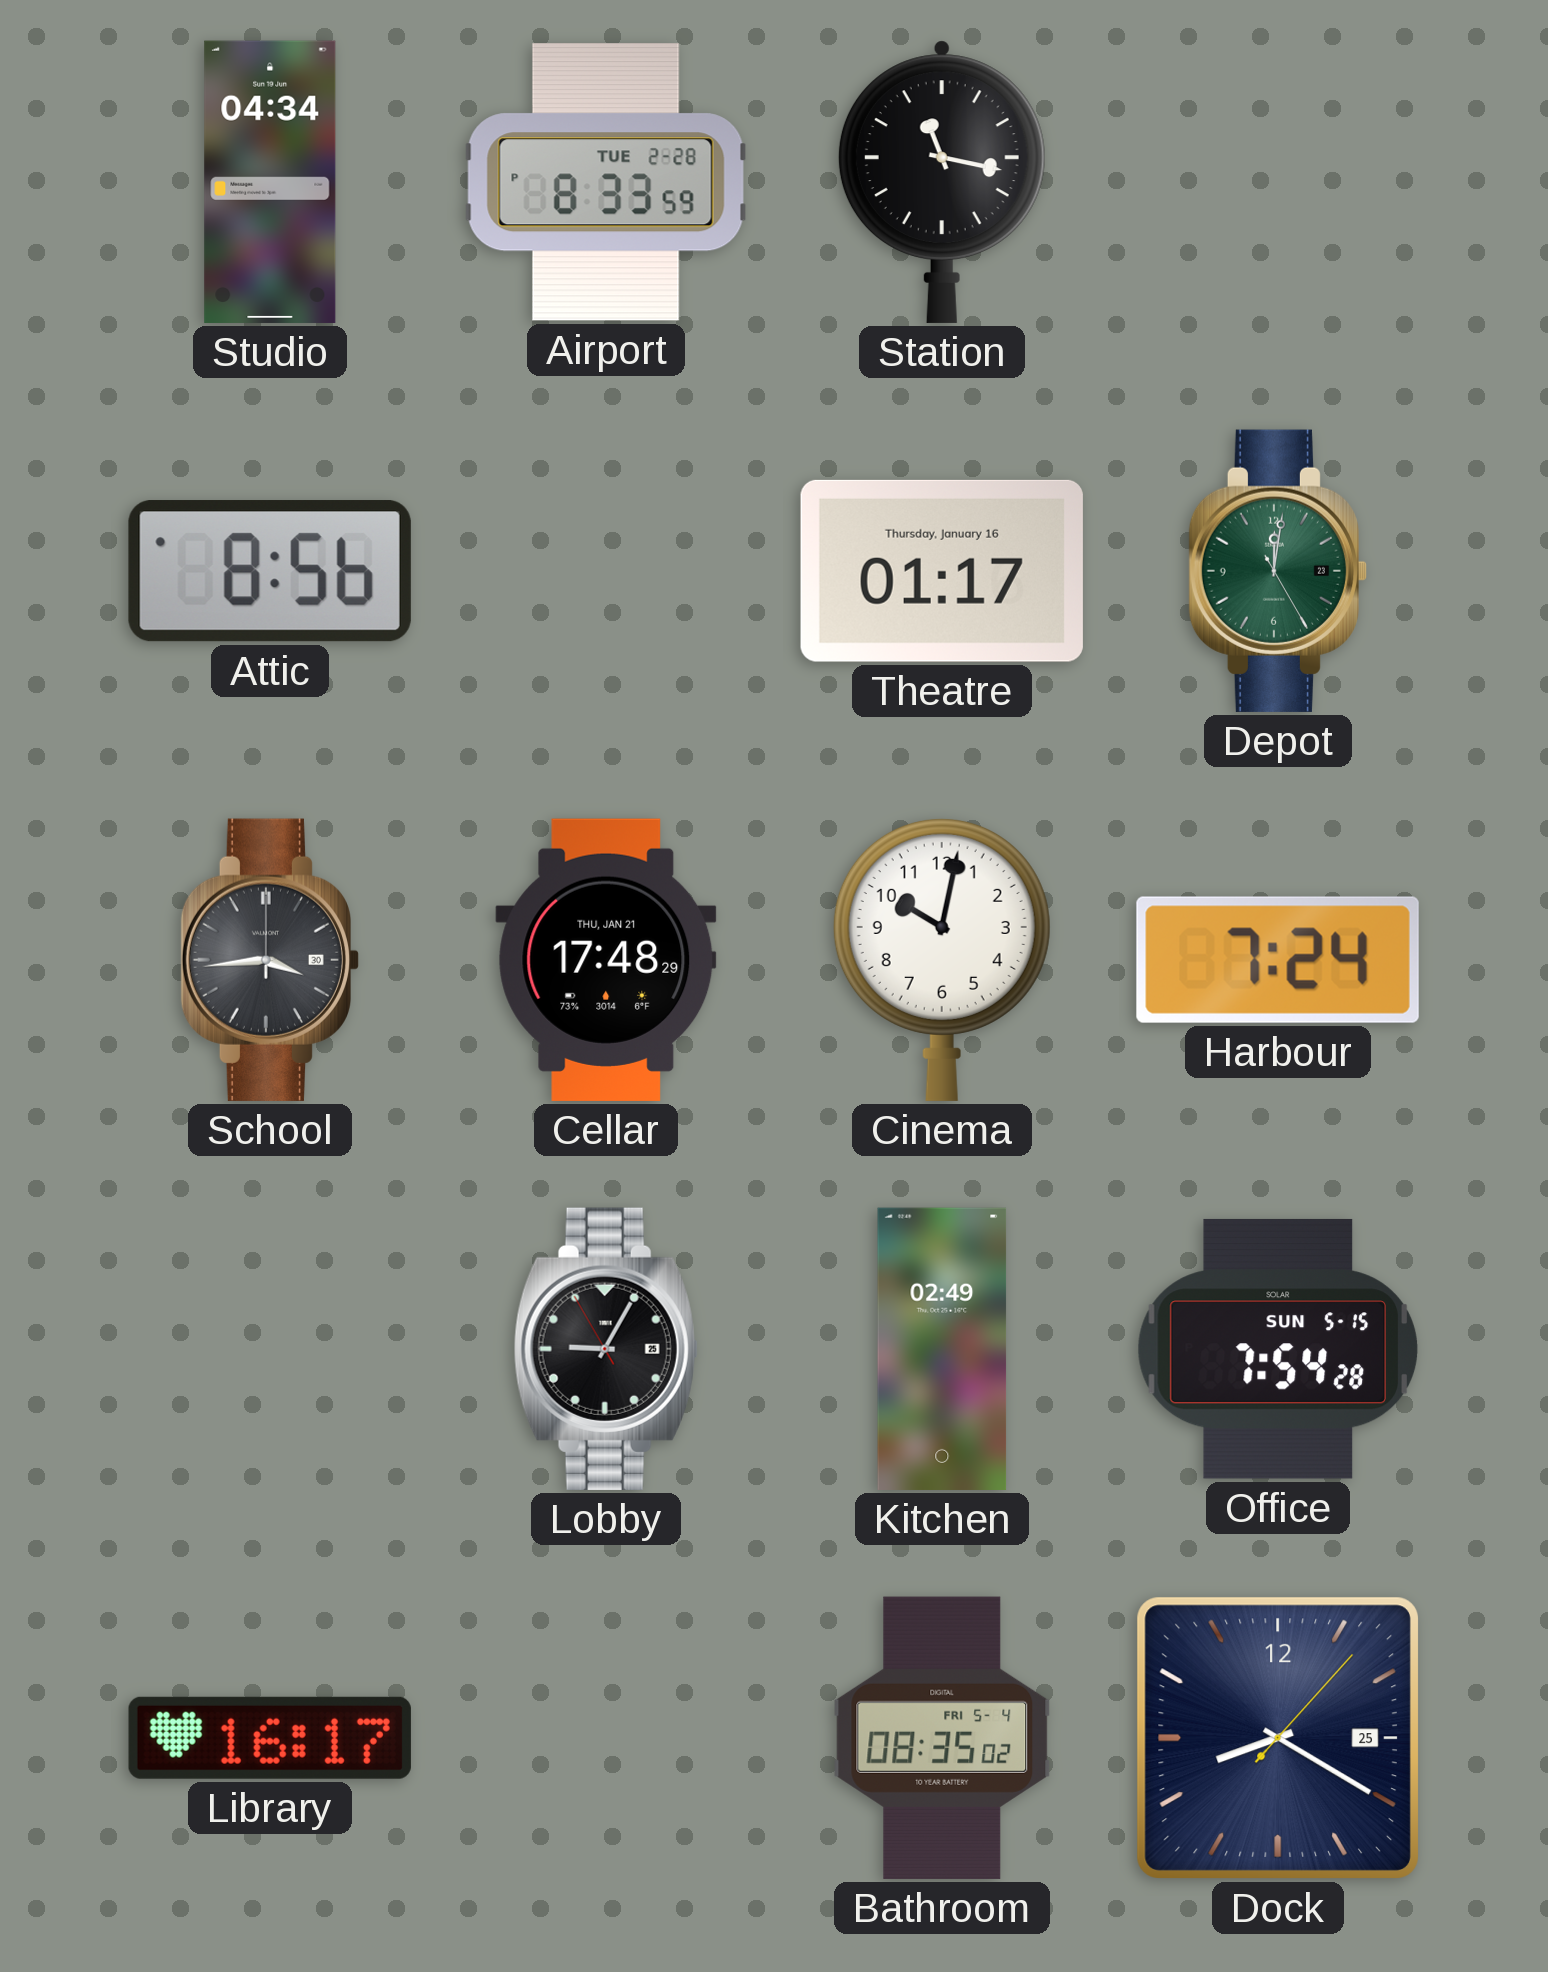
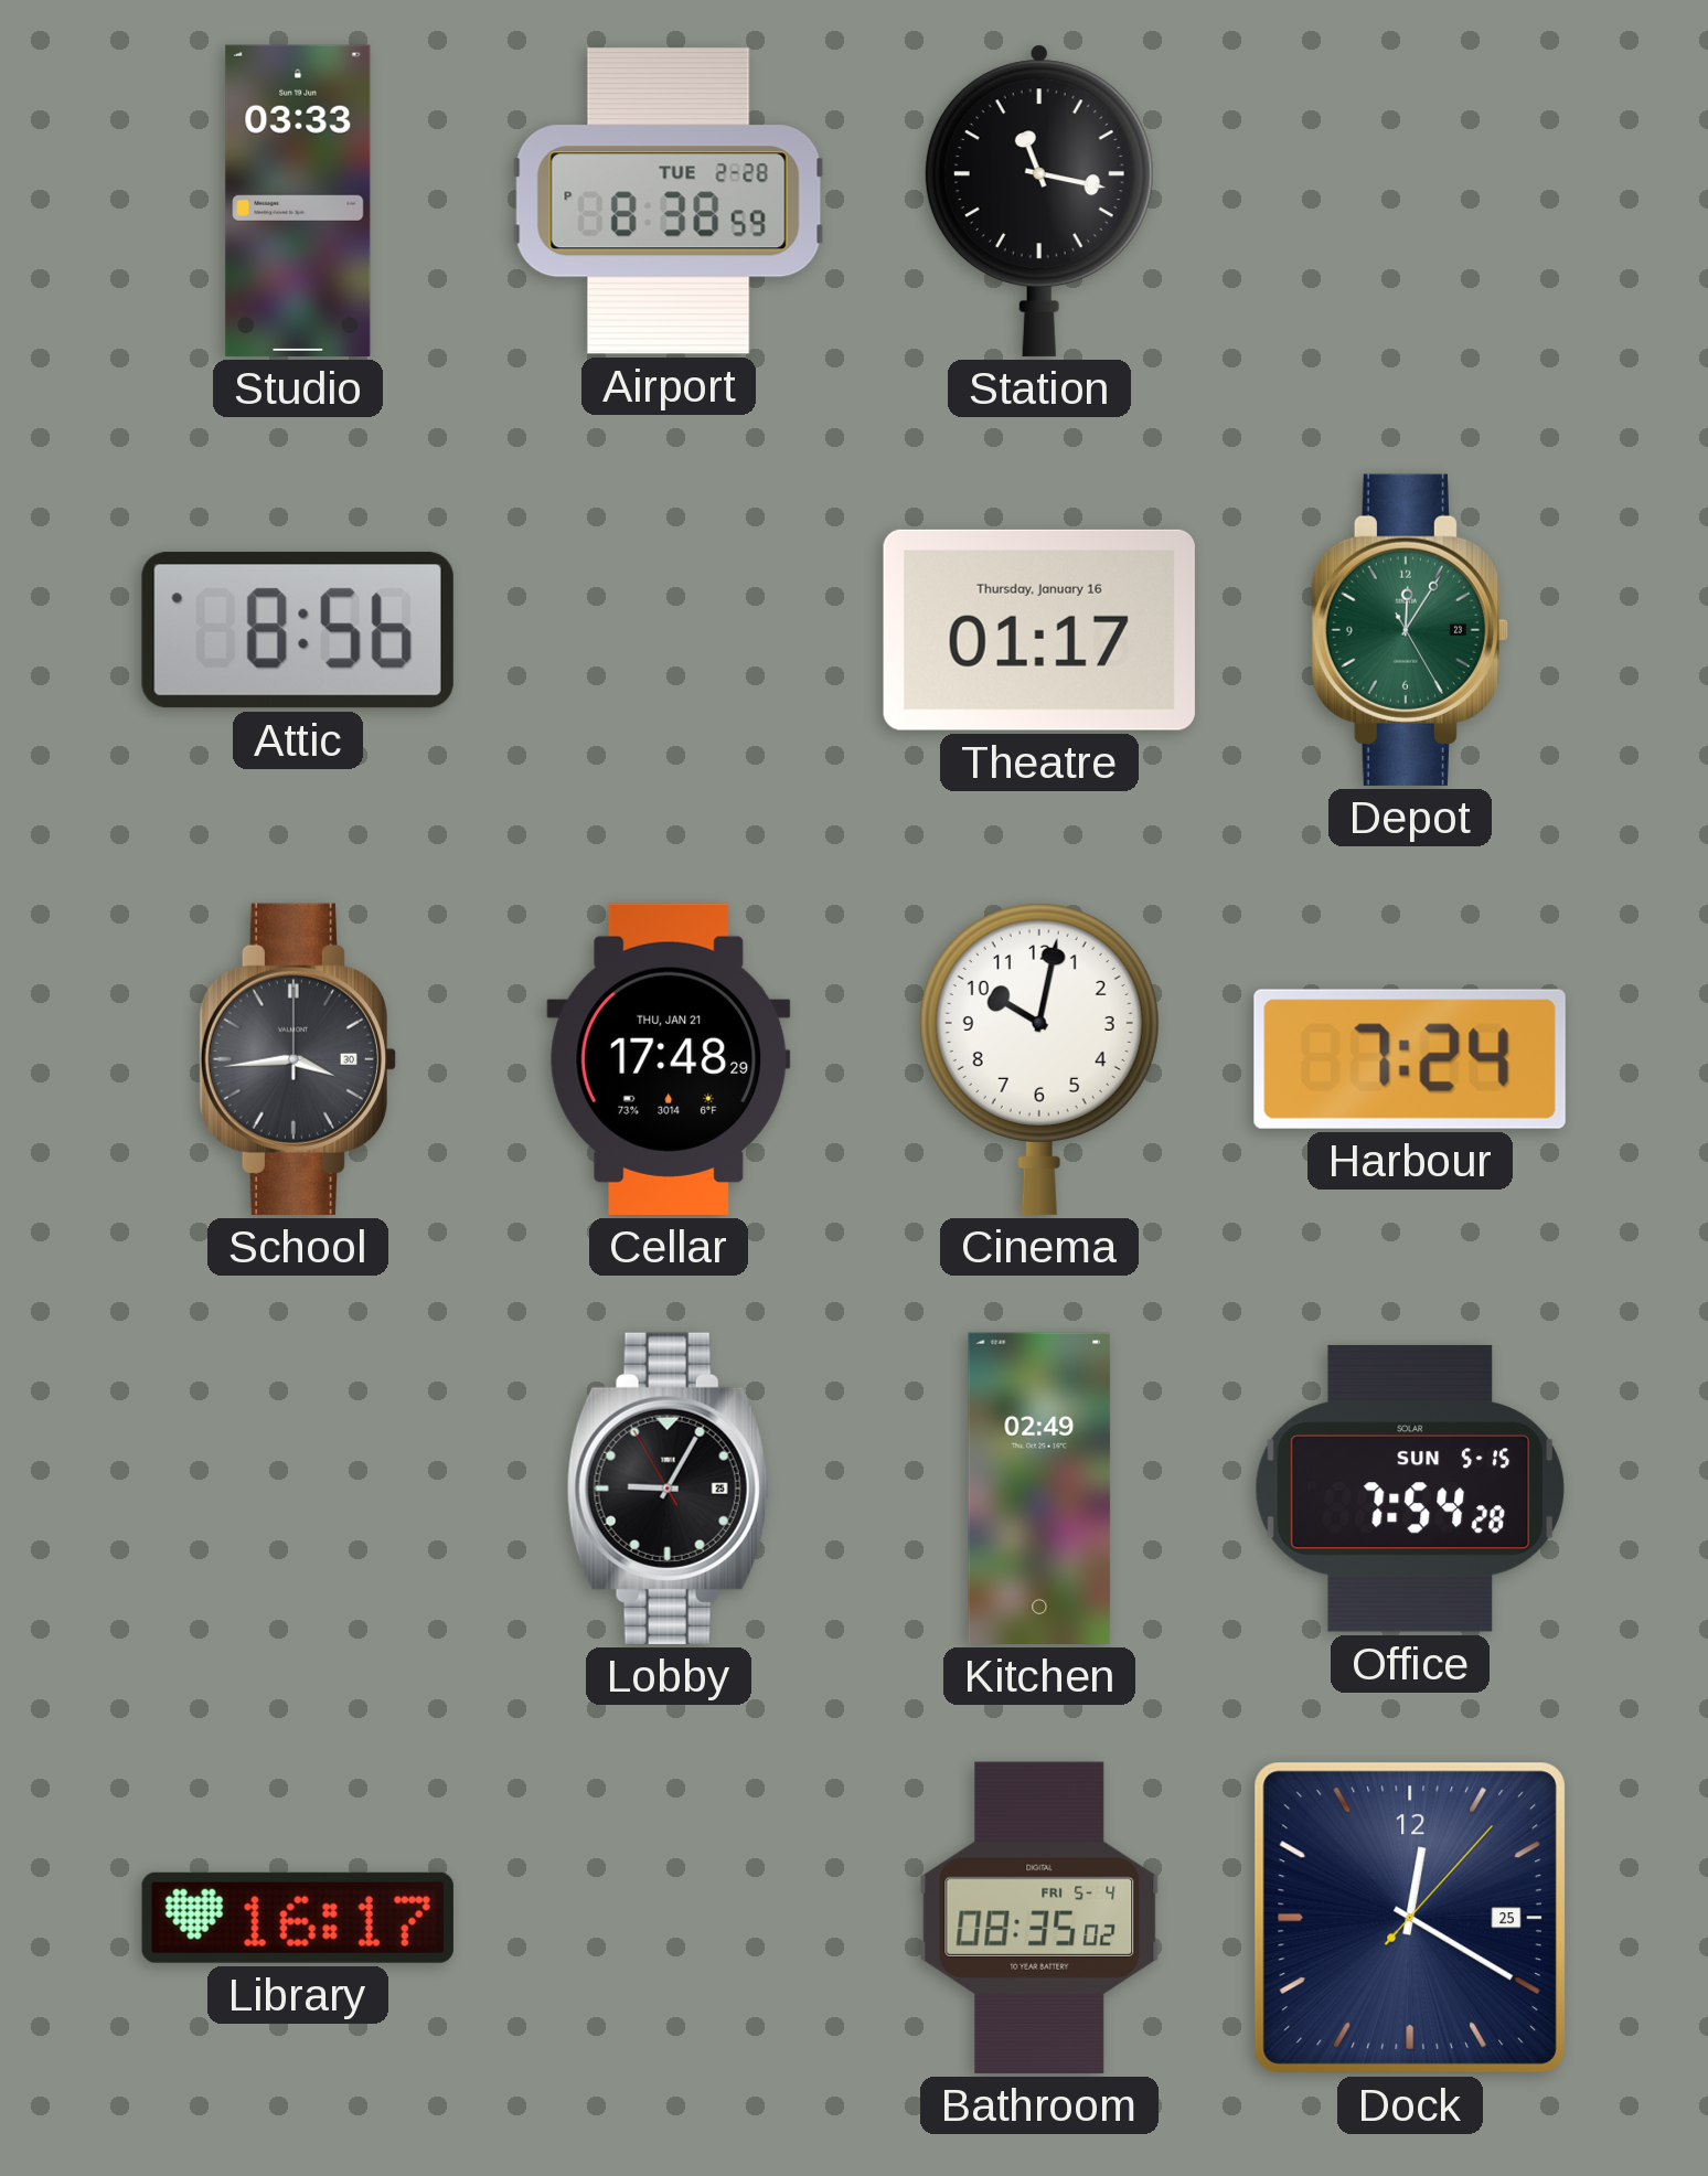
Studio: 04:34 -> 03:33
Airport: 8:33 -> 8:38
Depot: 12:01 -> 12:05
Dock: 8:20 -> 12:20
